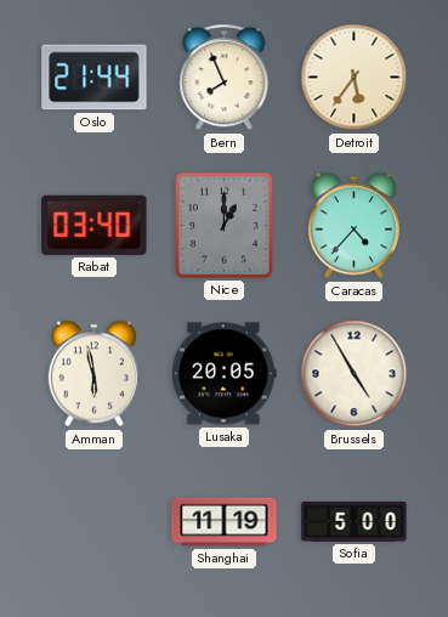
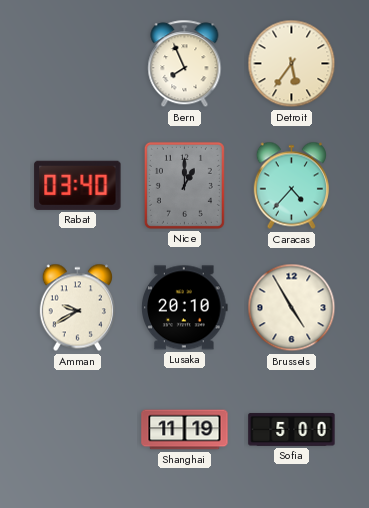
Oslo: 21:44 -> none
Amman: 5:58 -> 9:40
Lusaka: 20:05 -> 20:10
